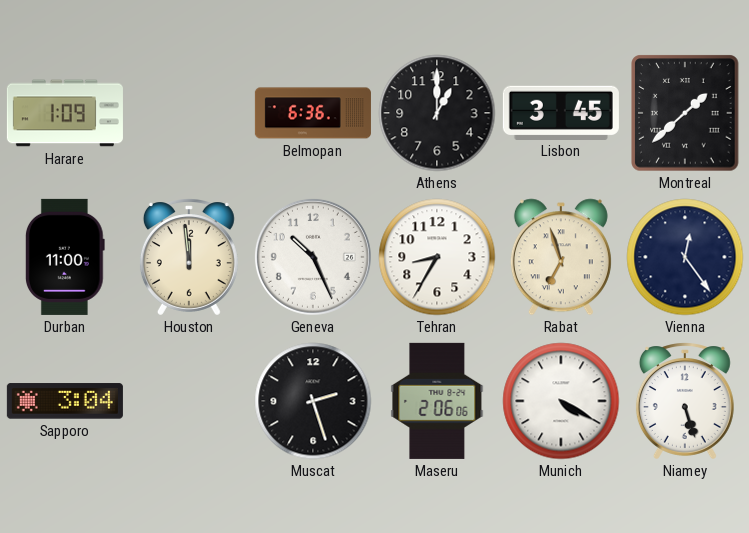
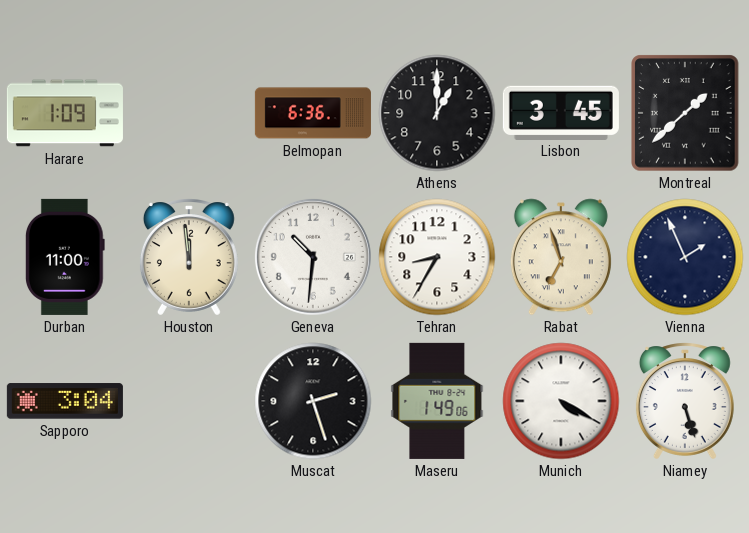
Geneva: 10:26 -> 10:31
Vienna: 12:24 -> 1:56
Maseru: 2:06 -> 1:49
